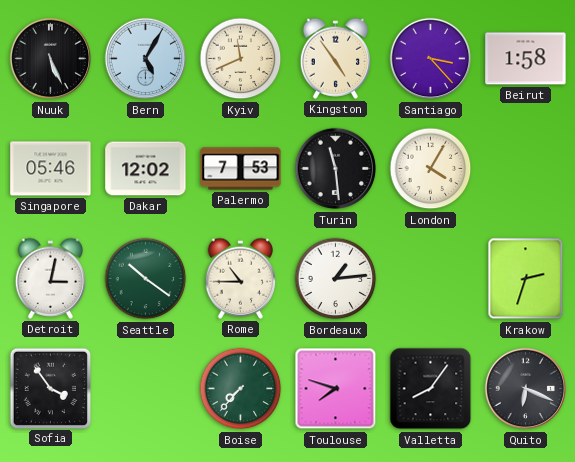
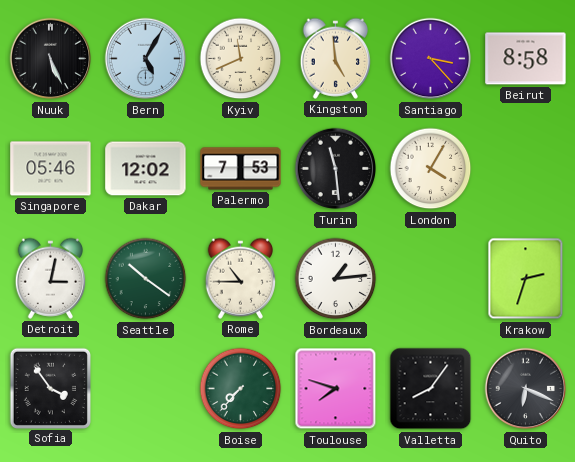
Kingston: 4:54 -> 4:59
Beirut: 1:58 -> 8:58
